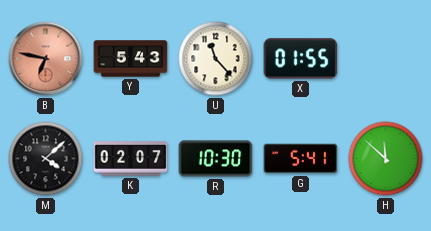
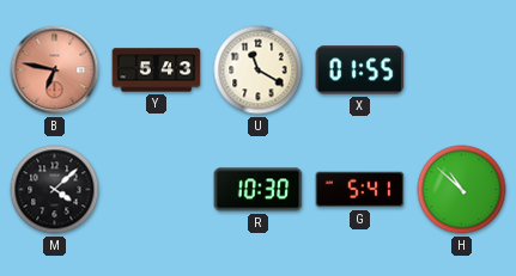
U: 11:23 -> 11:20
K: 02:07 -> none
H: 11:52 -> 10:52
